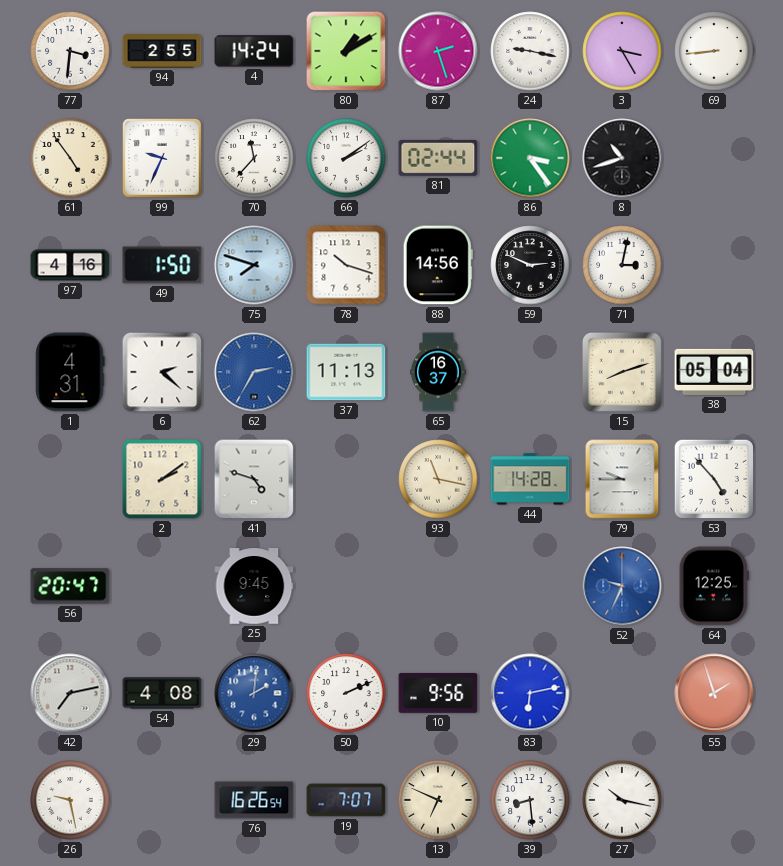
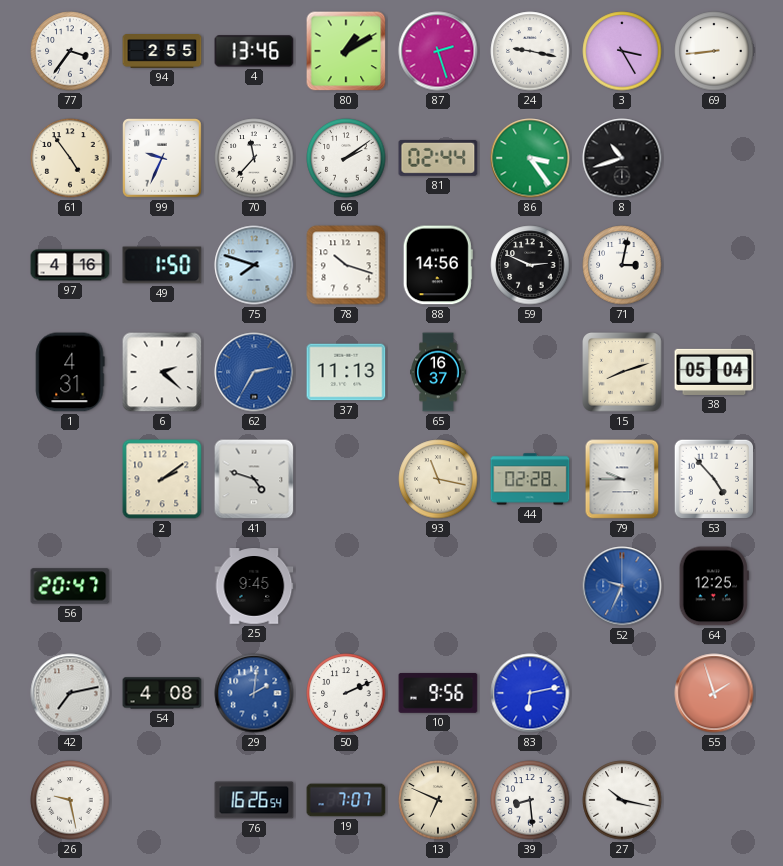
77: 3:31 -> 3:36
4: 14:24 -> 13:46
44: 14:28 -> 02:28
